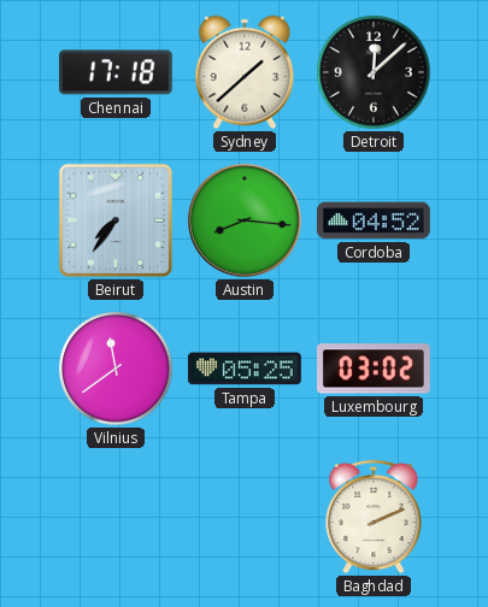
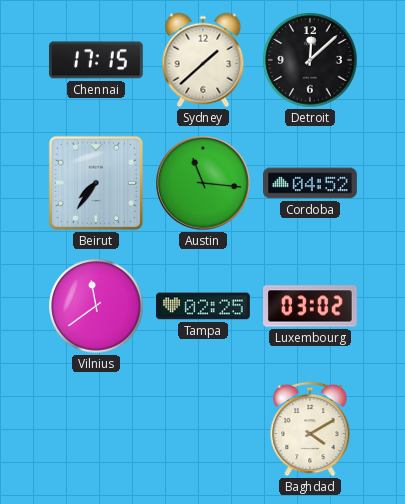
Chennai: 17:18 -> 17:15
Austin: 8:16 -> 11:16
Tampa: 05:25 -> 02:25
Baghdad: 2:11 -> 4:10
